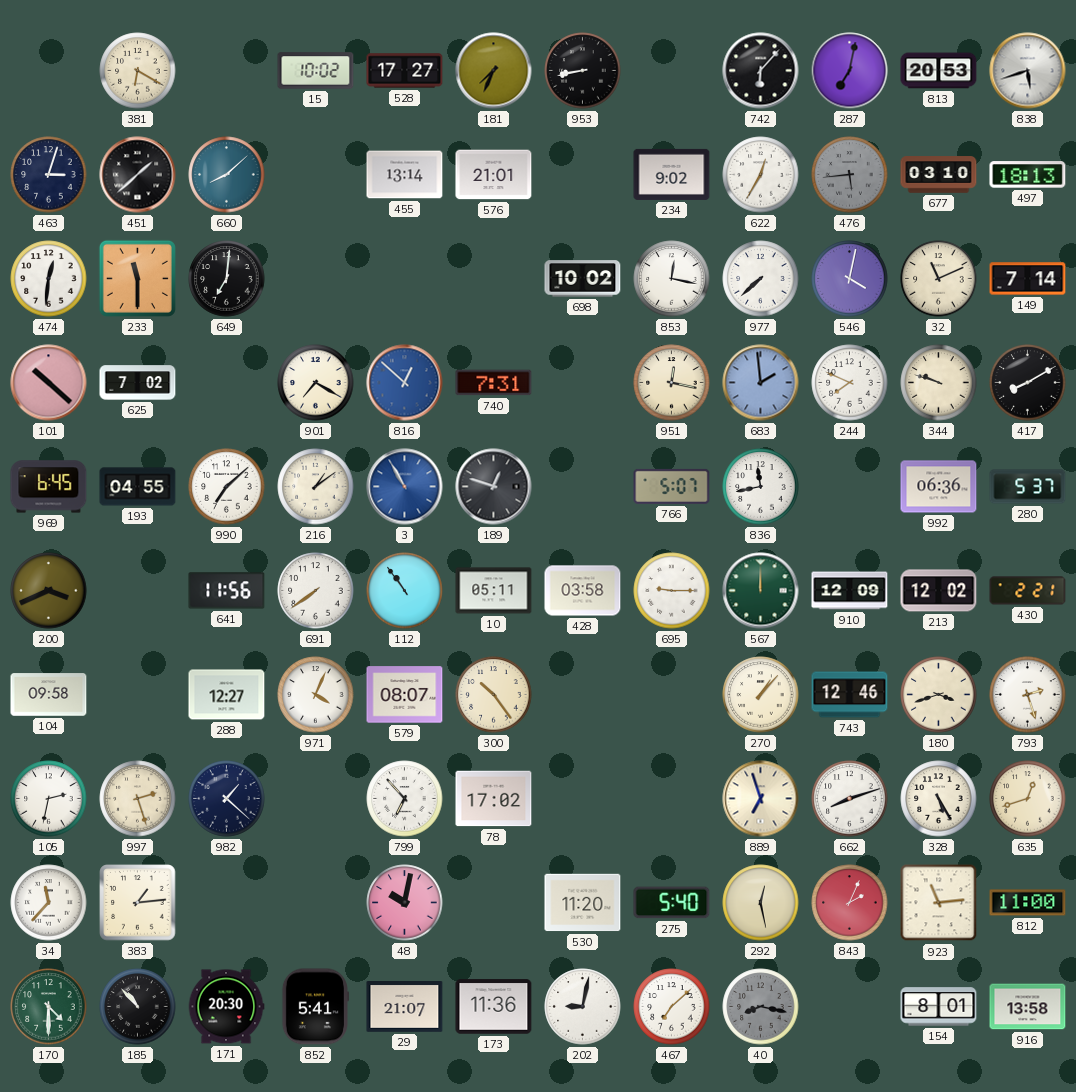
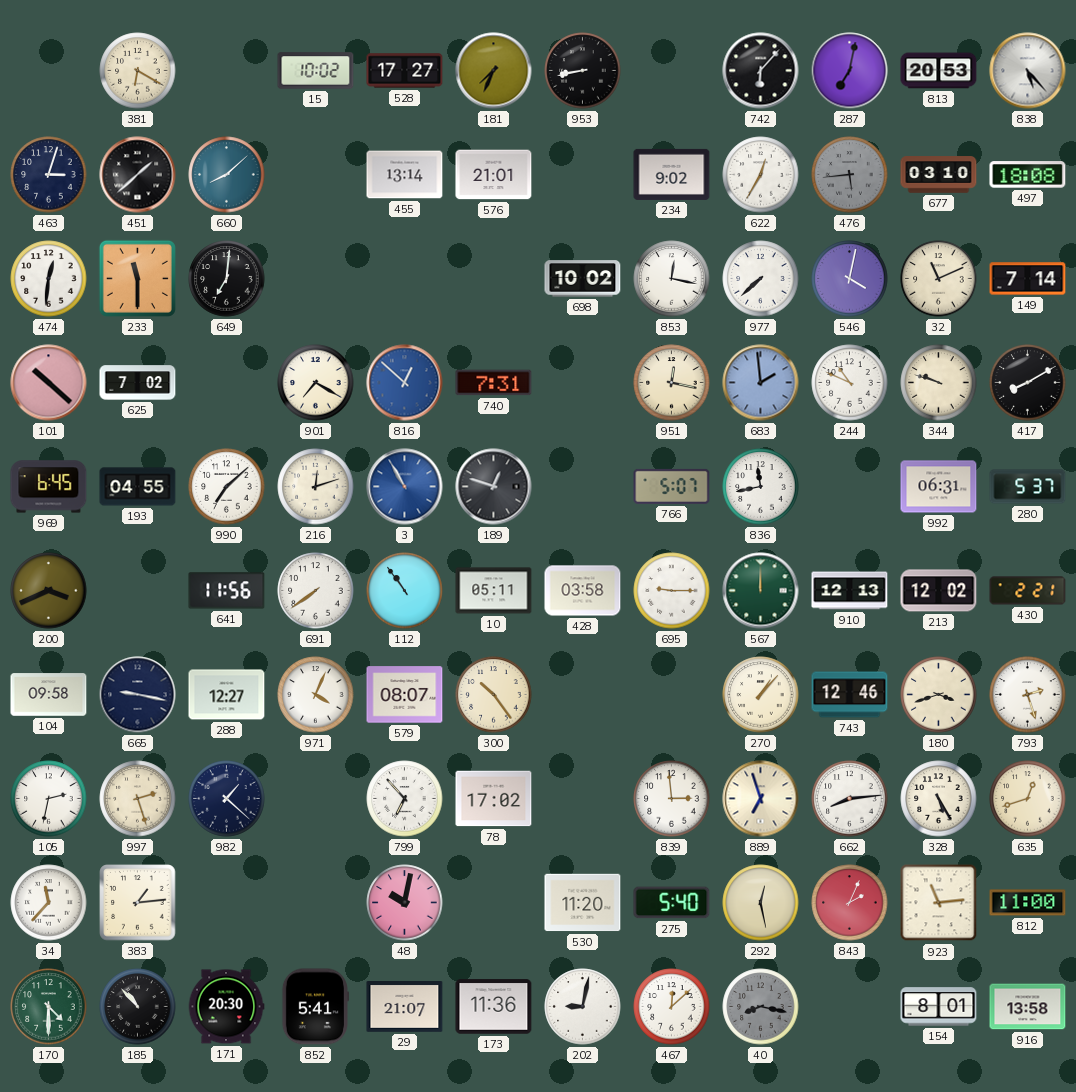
838: 5:42 -> 5:23
497: 18:13 -> 18:08
244: 7:49 -> 10:49
216: 1:09 -> 12:12
992: 06:36 -> 06:31
910: 12:09 -> 12:13
665: none -> 9:17
839: none -> 2:59
662: 8:12 -> 8:14
467: 7:08 -> 12:08
